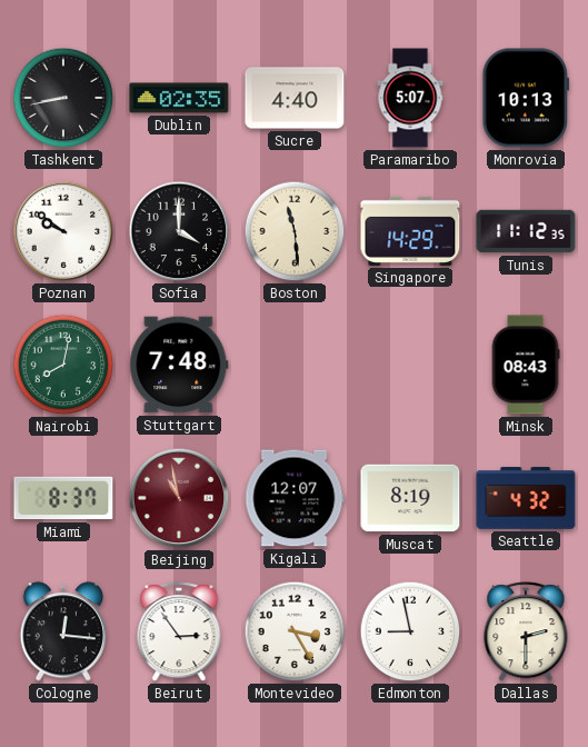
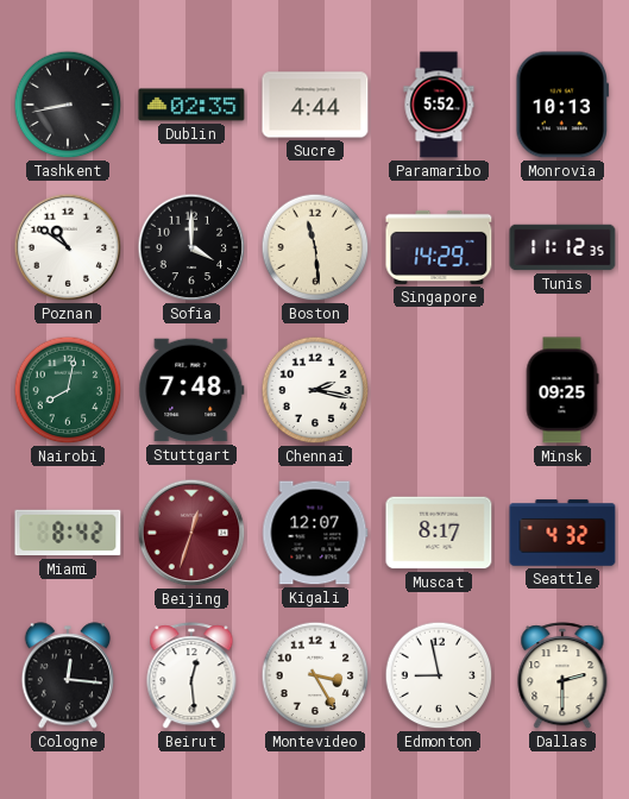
Sucre: 4:40 -> 4:44
Paramaribo: 5:07 -> 5:52
Poznan: 9:51 -> 10:51
Chennai: none -> 2:17
Minsk: 08:43 -> 09:25
Miami: 8:37 -> 8:42
Beijing: 10:58 -> 12:33
Muscat: 8:19 -> 8:17
Beirut: 2:54 -> 12:29
